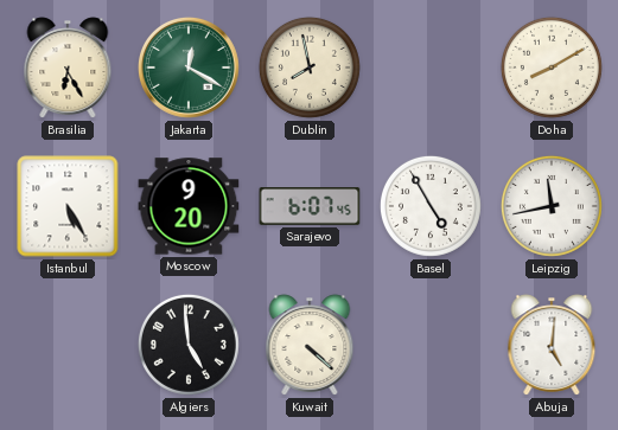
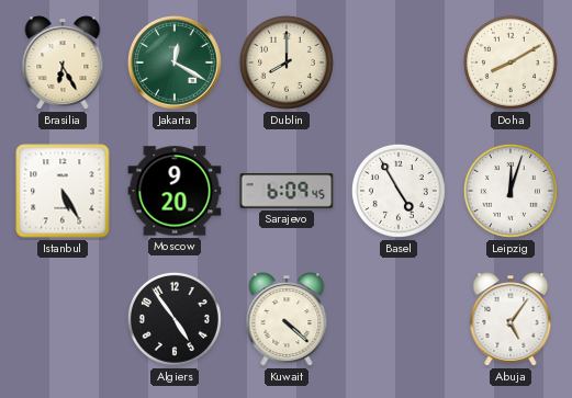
Dublin: 7:58 -> 8:00
Sarajevo: 6:07 -> 6:09
Leipzig: 11:43 -> 12:03
Algiers: 4:59 -> 4:54
Abuja: 5:01 -> 5:06
